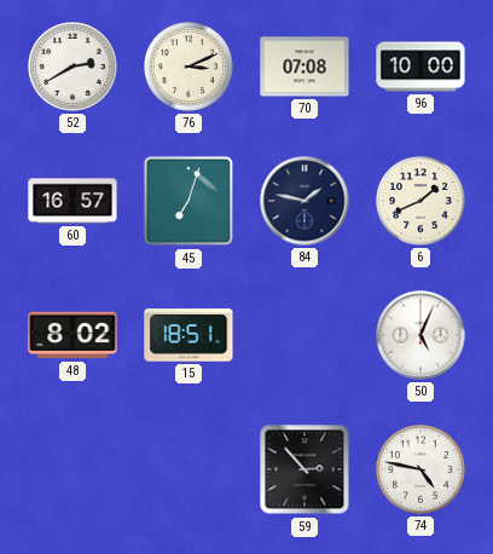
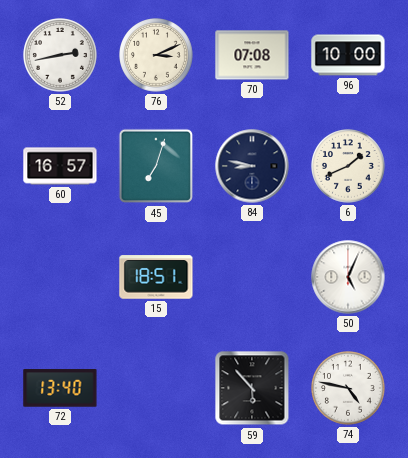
52: 2:40 -> 2:43
84: 1:47 -> 8:47
48: 8:02 -> none
72: none -> 13:40
59: 2:53 -> 5:53
